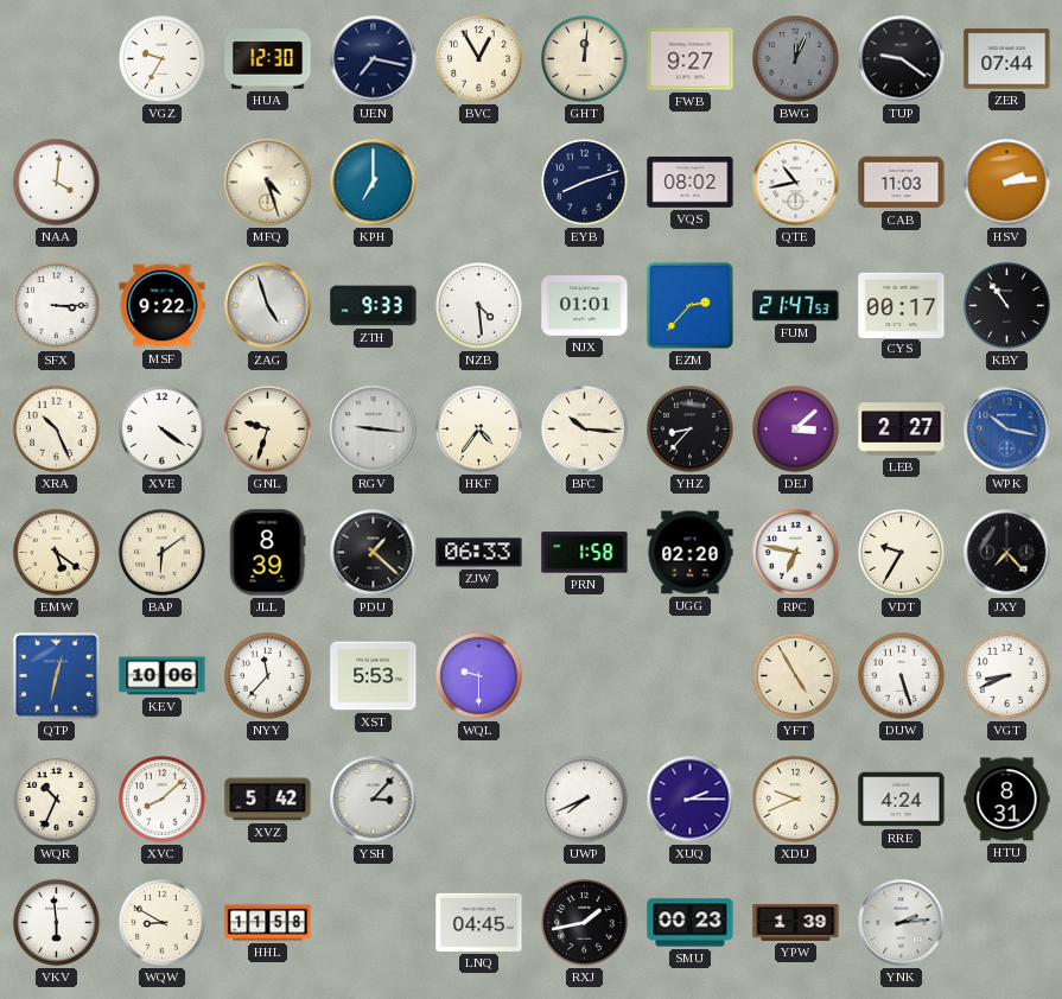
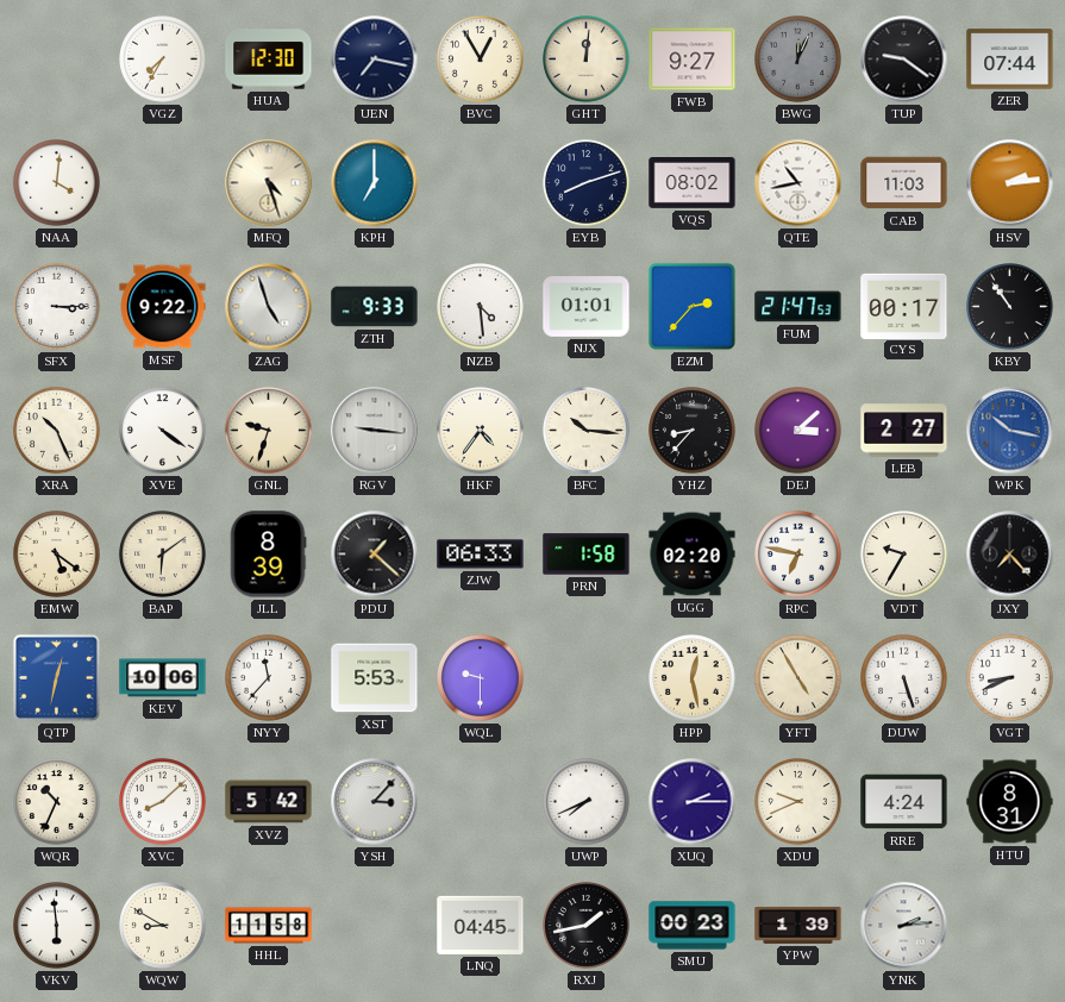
VGZ: 9:35 -> 7:35
HPP: none -> 12:28
